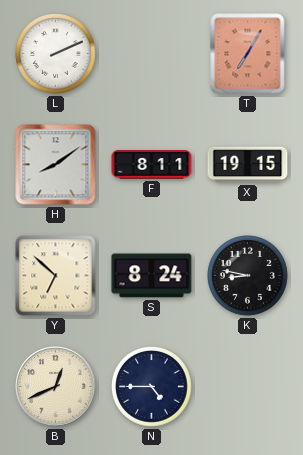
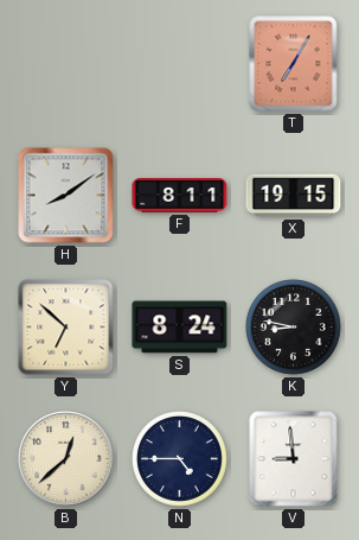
L: 2:11 -> none
B: 12:41 -> 12:38
V: none -> 8:59
